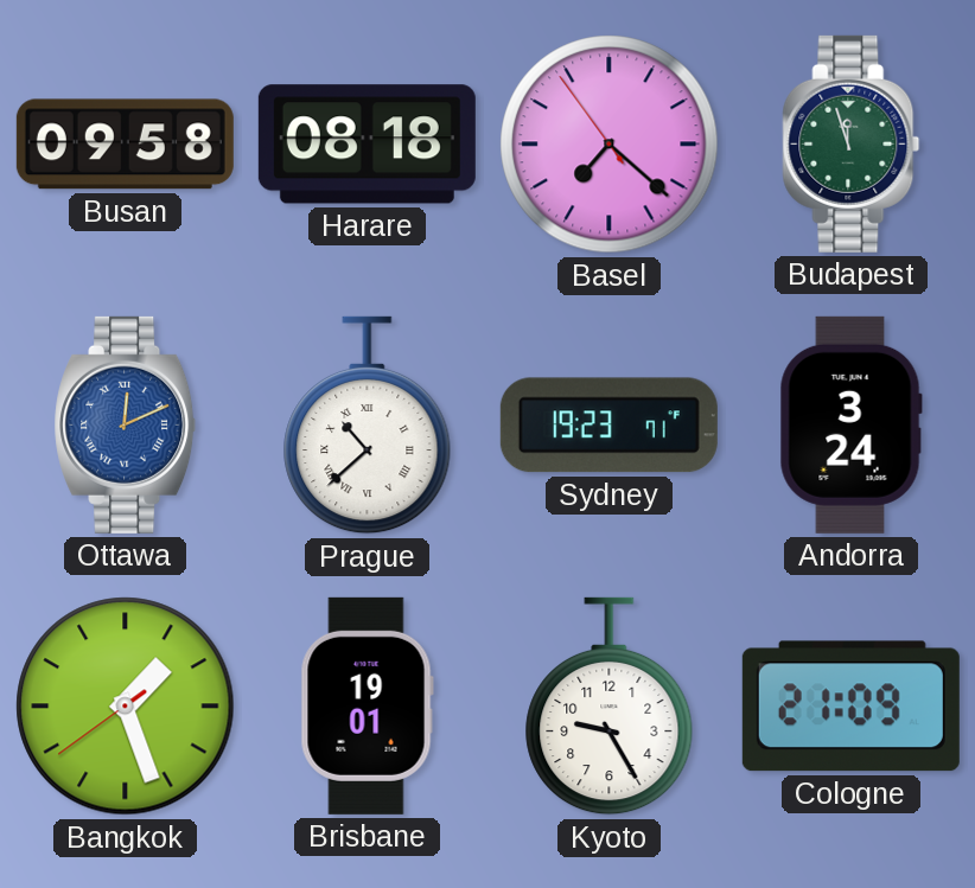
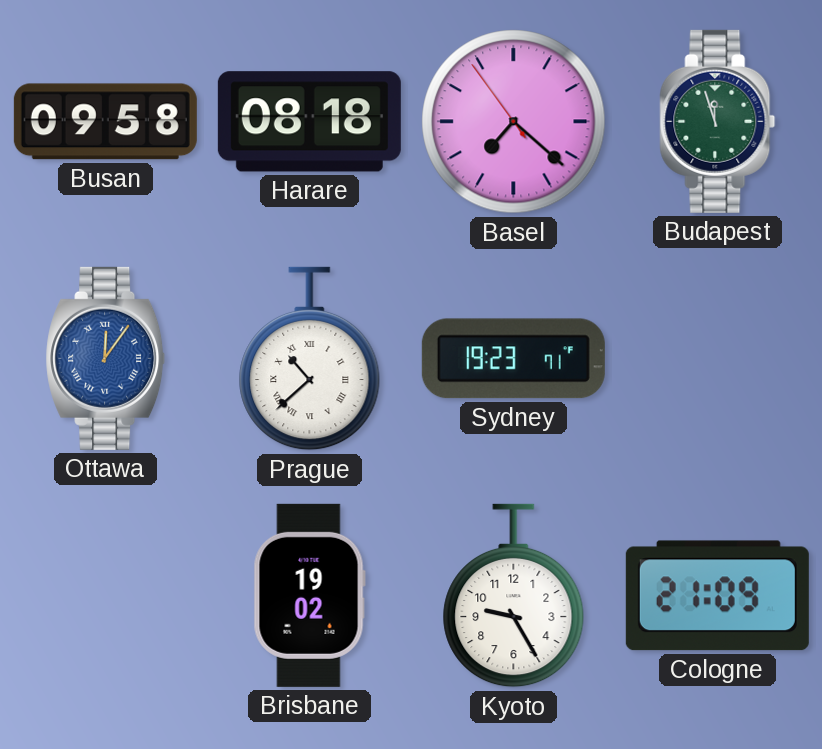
Ottawa: 12:11 -> 12:06
Andorra: 3:24 -> none
Bangkok: 1:26 -> none
Brisbane: 19:01 -> 19:02
